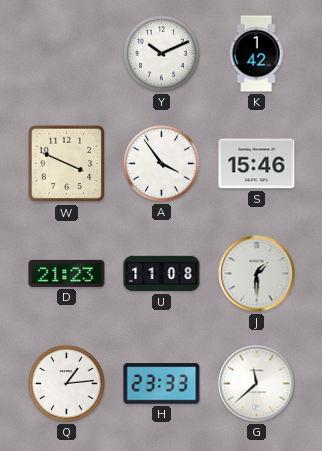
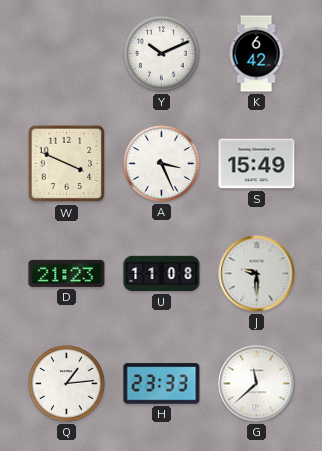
K: 1:42 -> 6:42
A: 3:54 -> 3:26
S: 15:46 -> 15:49
J: 1:30 -> 9:30
